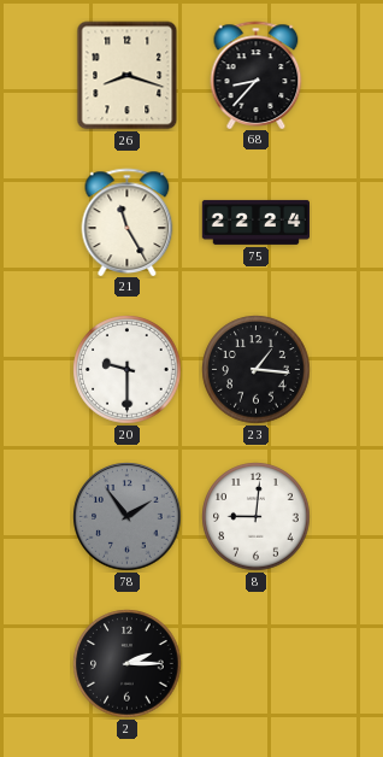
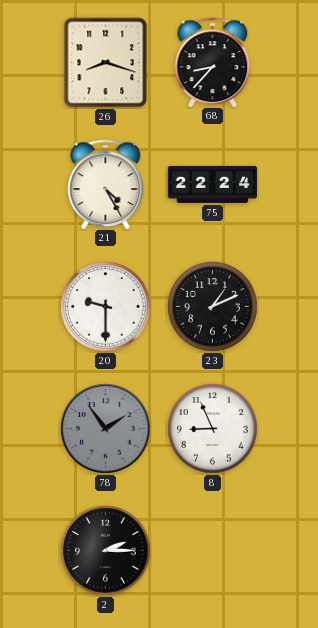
21: 11:25 -> 4:25
23: 1:16 -> 1:11
8: 9:01 -> 8:56
